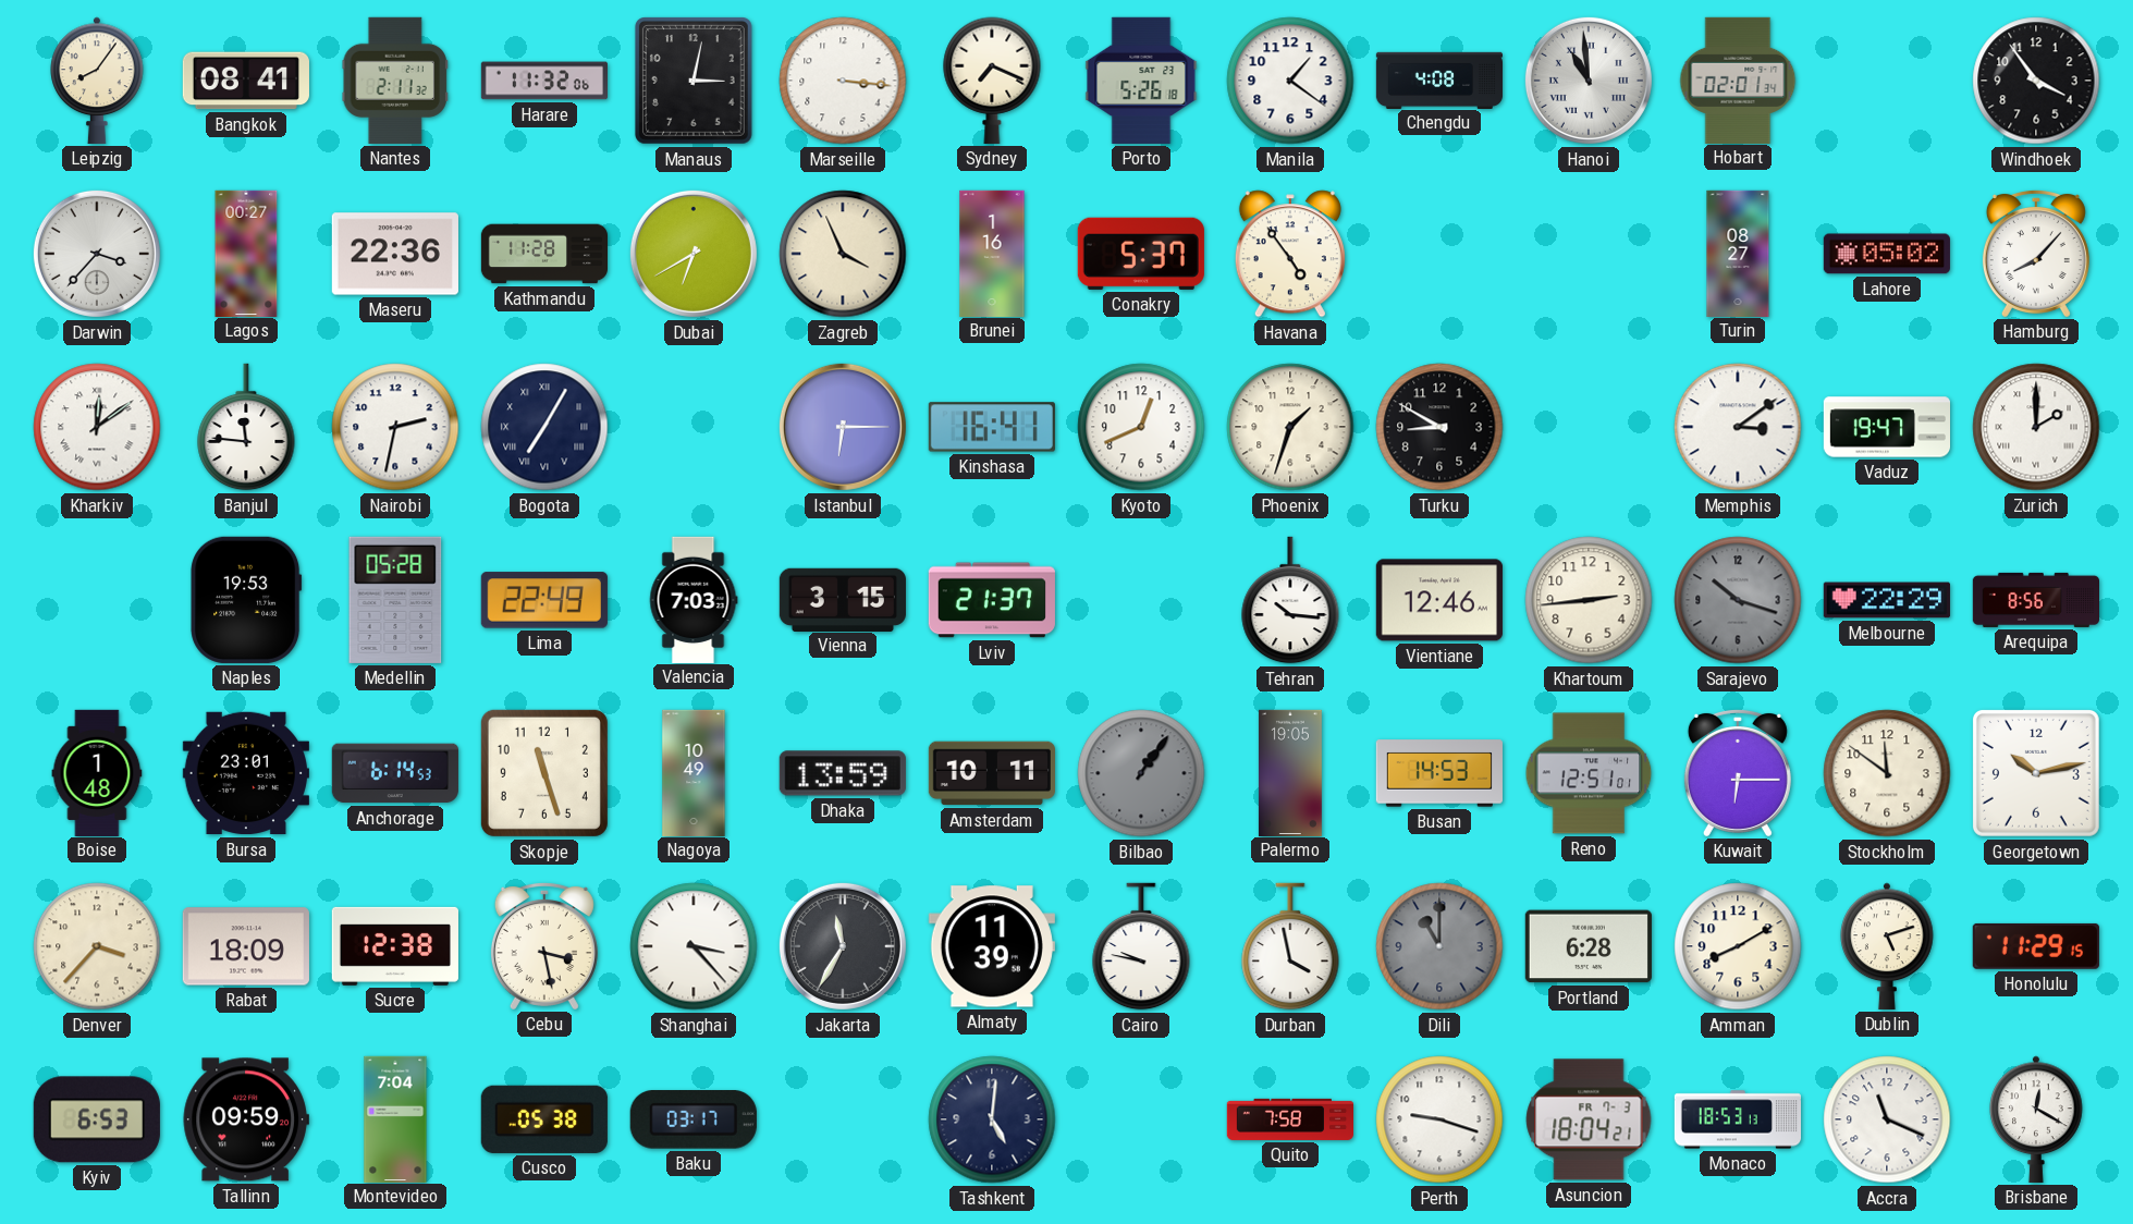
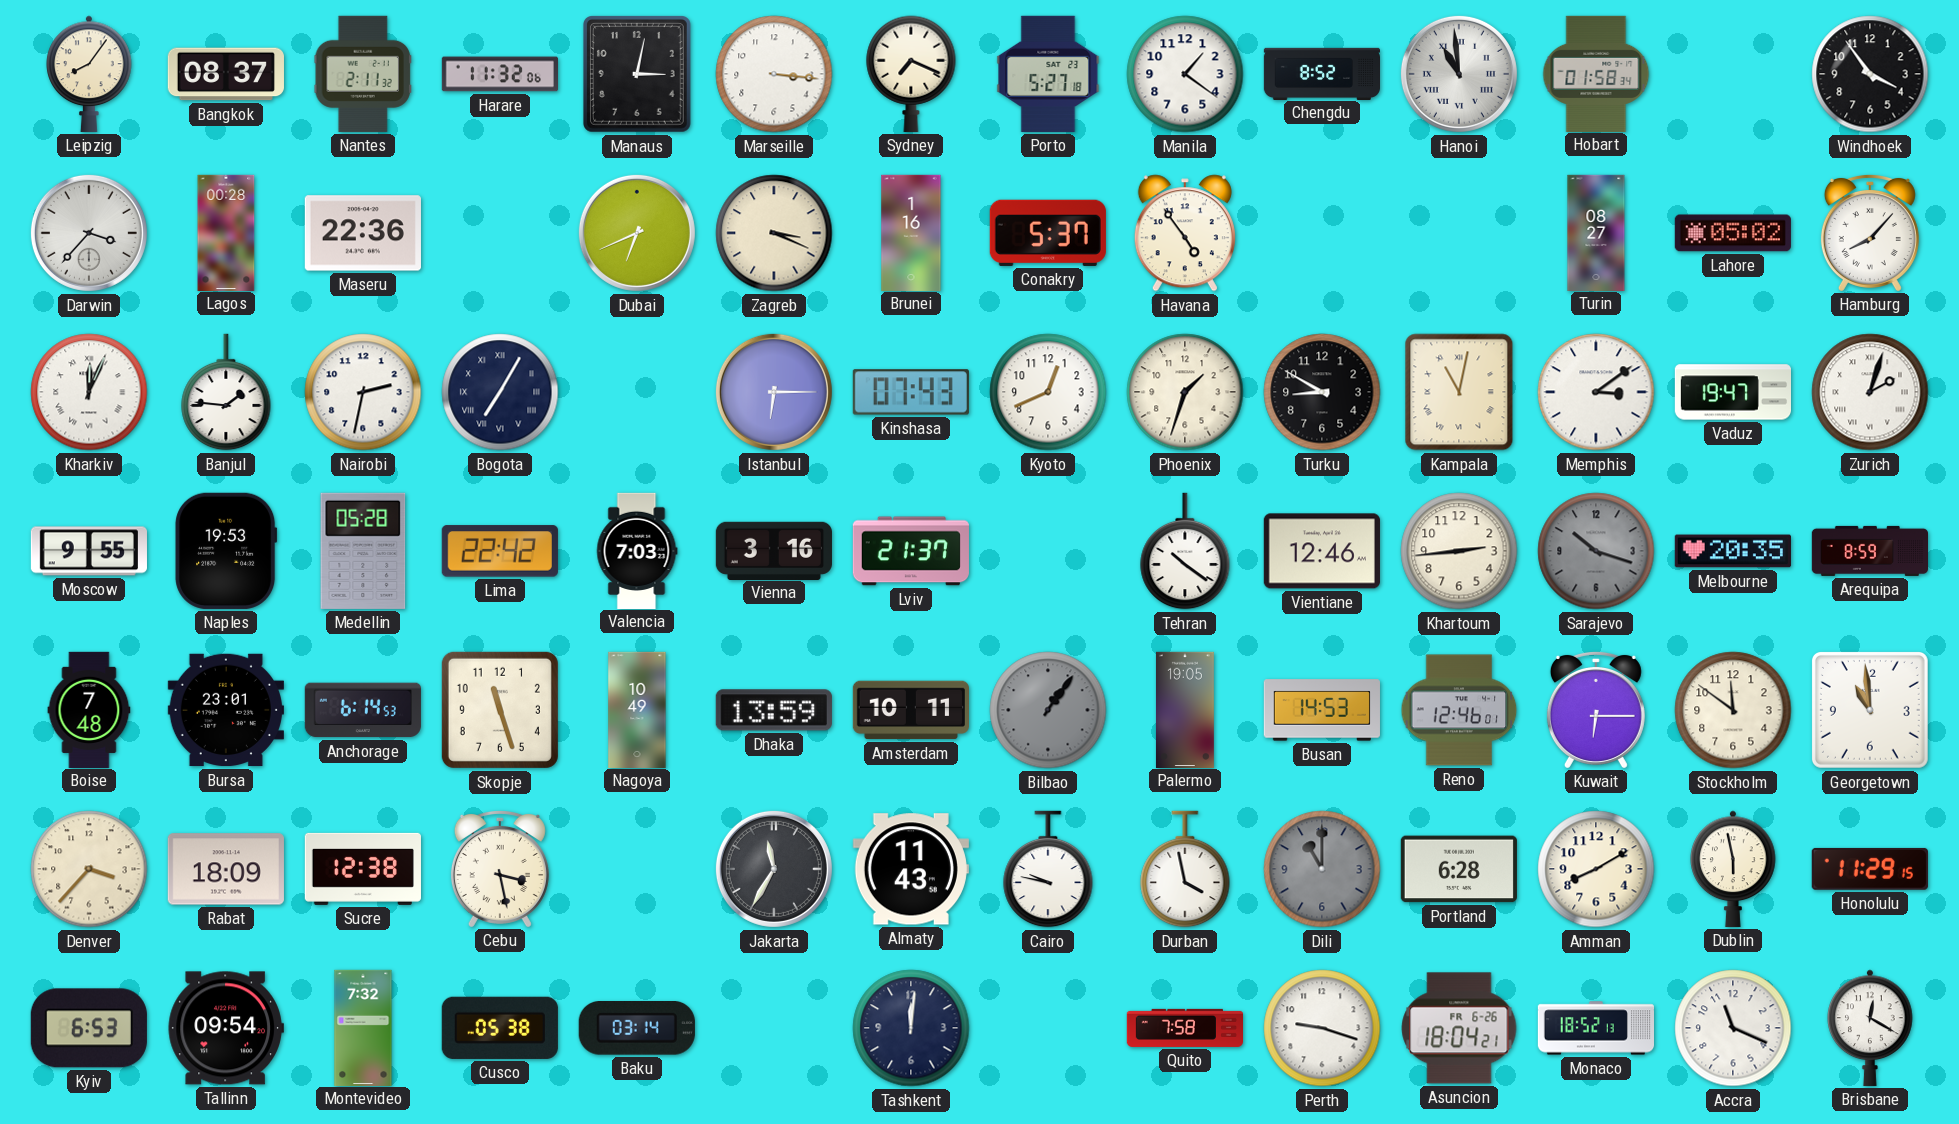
Bangkok: 08:41 -> 08:37
Porto: 5:26 -> 5:27
Chengdu: 4:08 -> 8:52
Hobart: 02:01 -> 01:58
Lagos: 00:27 -> 00:28
Kathmandu: 11:28 -> none
Dubai: 6:40 -> 6:41
Zagreb: 3:56 -> 3:19
Kharkiv: 12:09 -> 12:04
Banjul: 11:46 -> 1:46
Kinshasa: 16:41 -> 07:43
Kampala: none -> 11:02
Zurich: 2:00 -> 2:03
Moscow: none -> 9:55
Lima: 22:49 -> 22:42
Vienna: 3:15 -> 3:16
Tehran: 10:16 -> 10:21
Melbourne: 22:29 -> 20:35
Arequipa: 8:56 -> 8:59
Boise: 1:48 -> 7:48
Reno: 12:51 -> 12:46
Georgetown: 10:13 -> 10:59
Shanghai: 3:23 -> none
Almaty: 11:39 -> 11:43
Dublin: 5:12 -> 5:58
Tallinn: 09:59 -> 09:54
Montevideo: 7:04 -> 7:32
Baku: 03:17 -> 03:14
Tashkent: 5:01 -> 12:01
Asuncion date: FR 7-3 -> FR 6-26
Monaco: 18:53 -> 18:52
